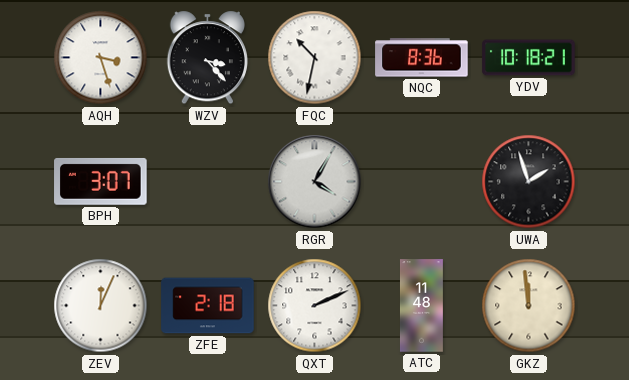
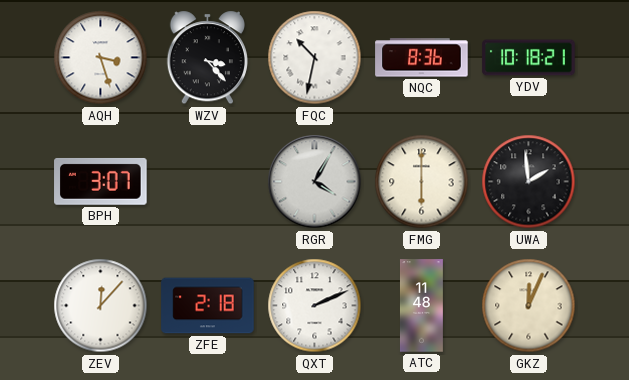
FMG: none -> 6:00
UWA: 1:57 -> 1:59
ZEV: 12:04 -> 12:07
GKZ: 11:59 -> 12:04
